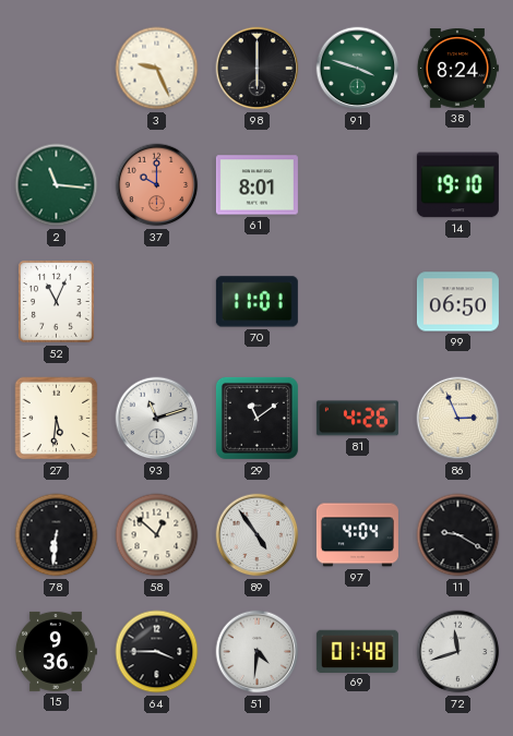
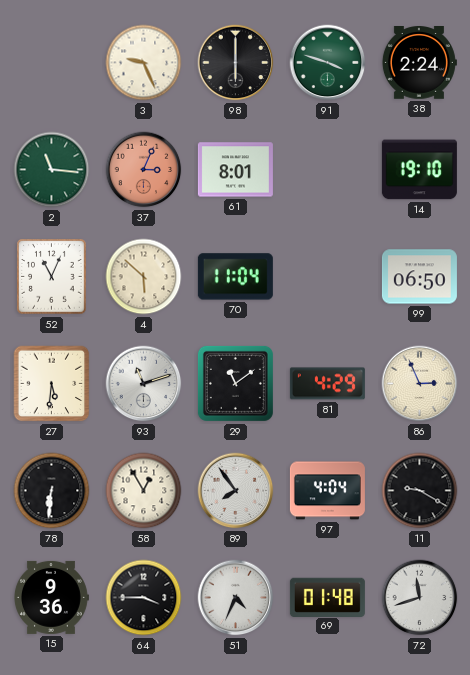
38: 8:24 -> 2:24
37: 10:00 -> 3:04
4: none -> 5:52
70: 11:01 -> 11:04
81: 4:26 -> 4:29
58: 12:52 -> 12:55
89: 4:54 -> 7:54
51: 4:31 -> 4:34
